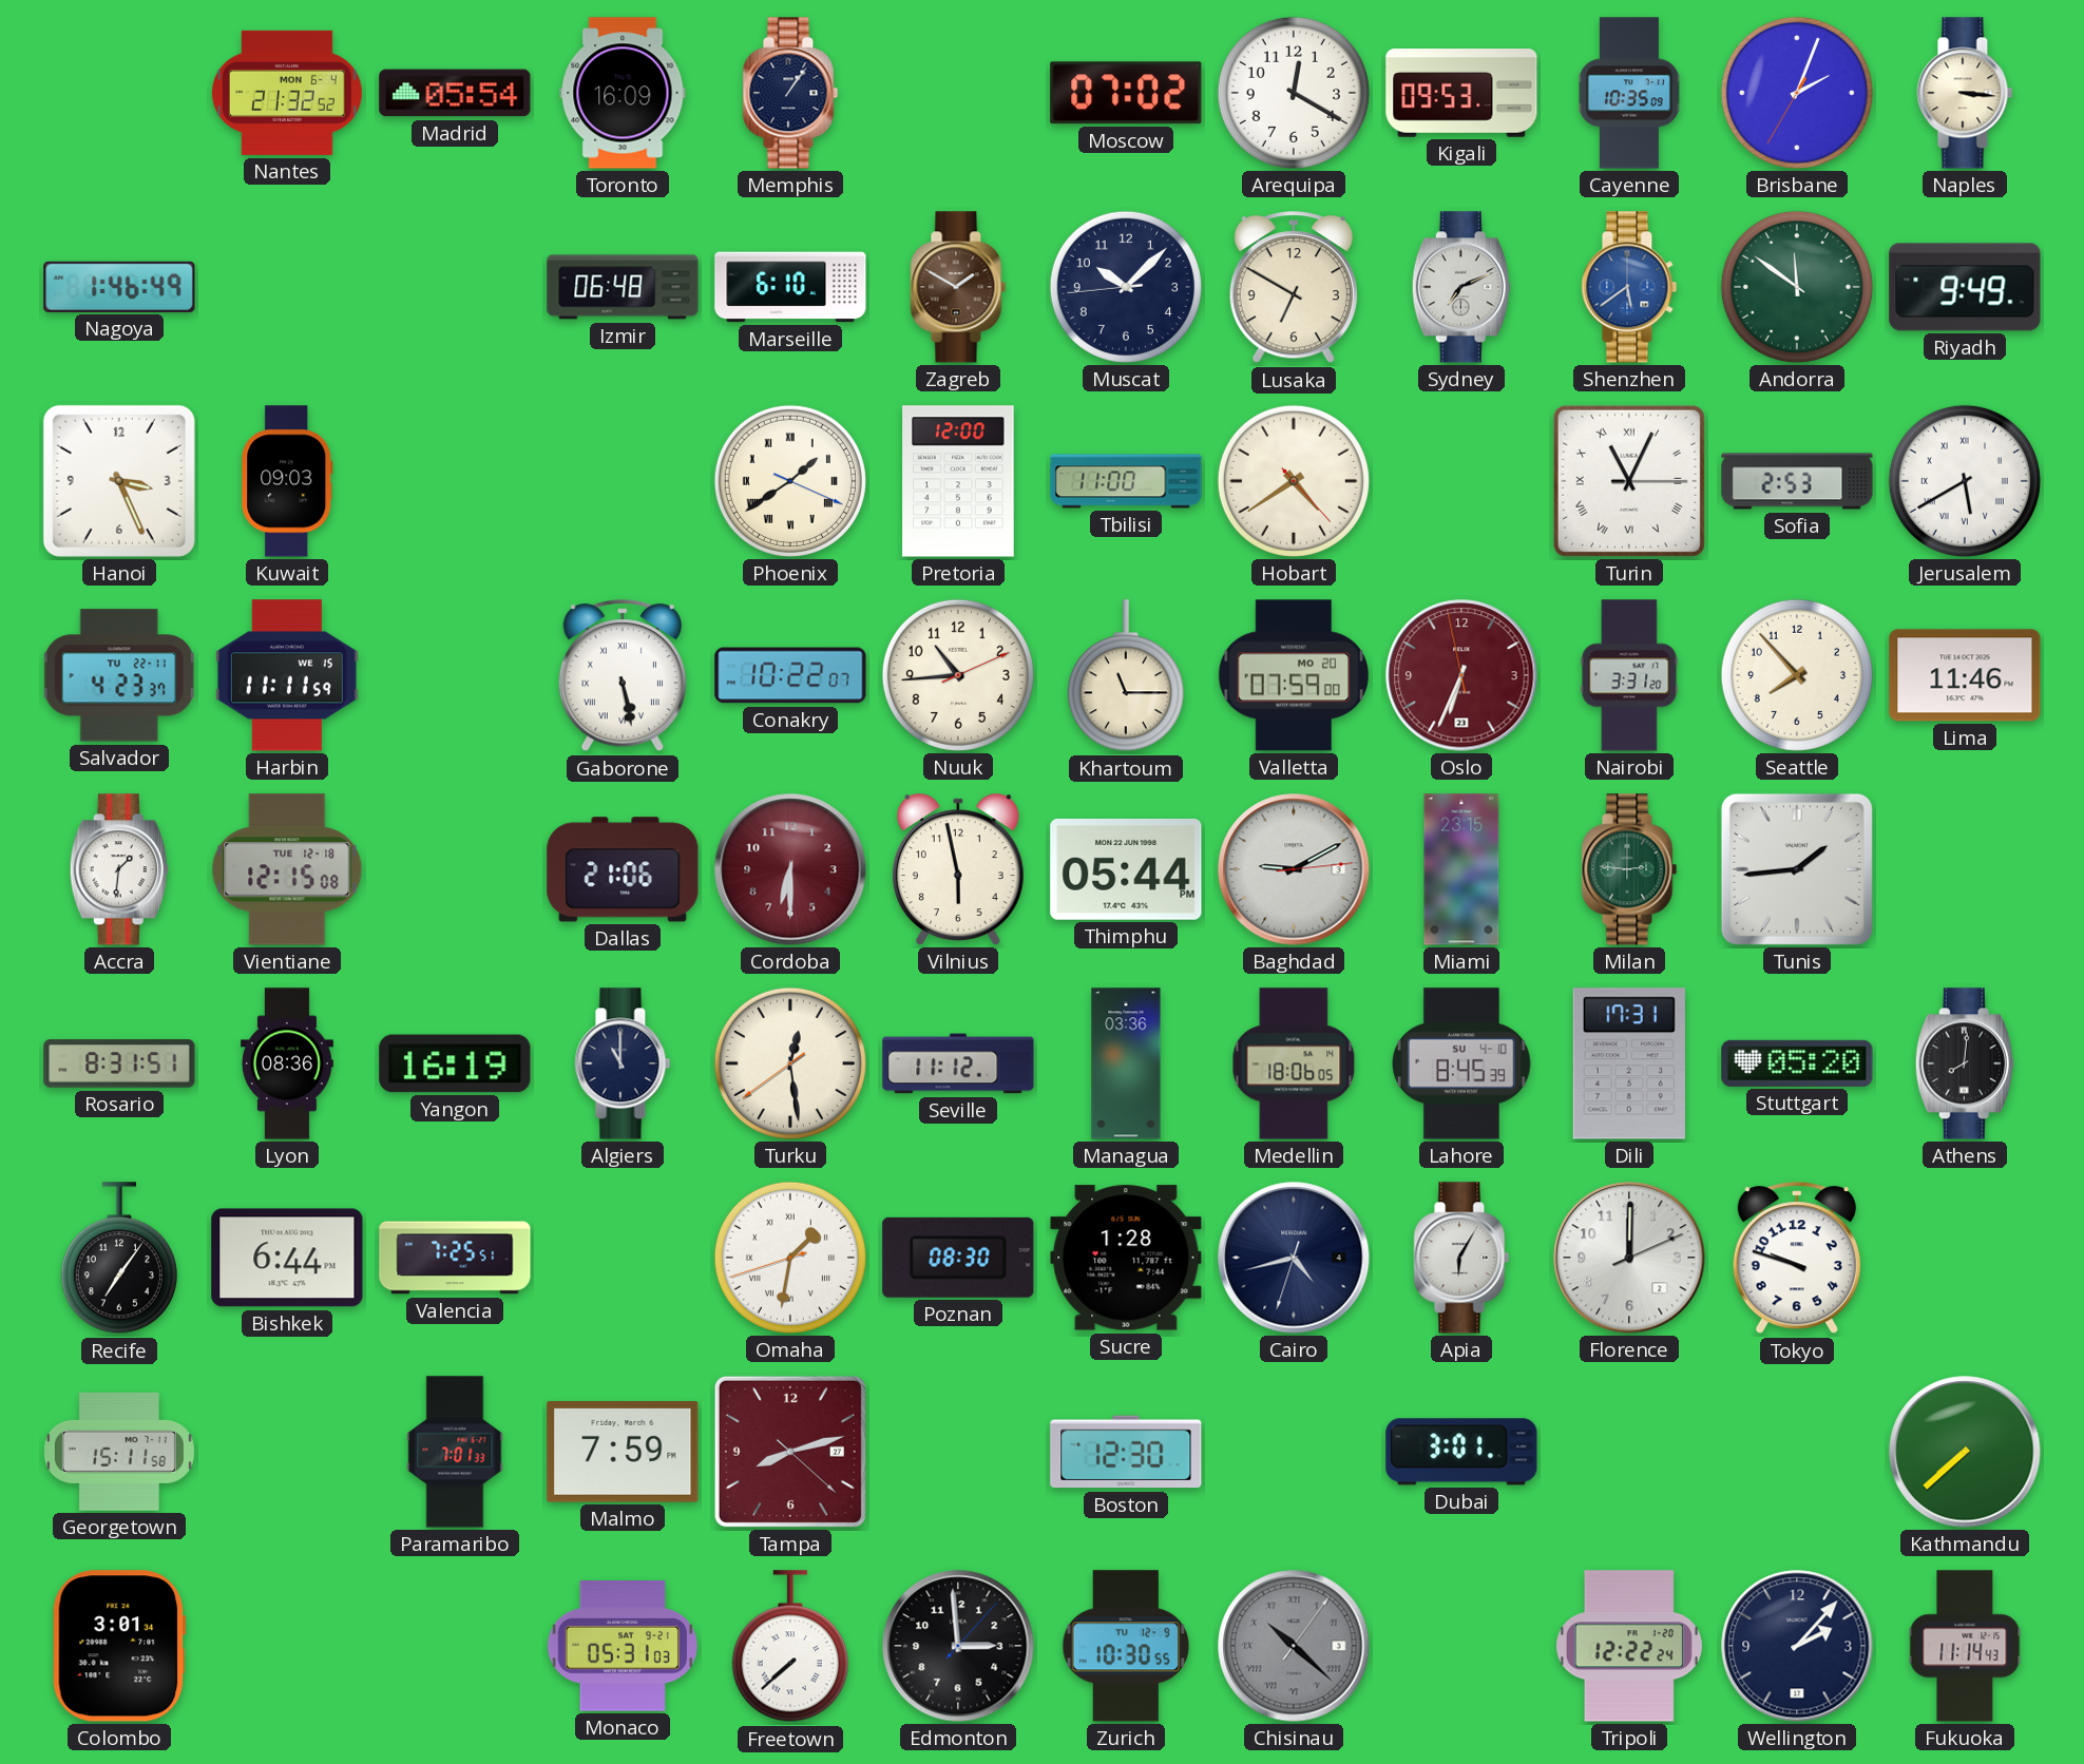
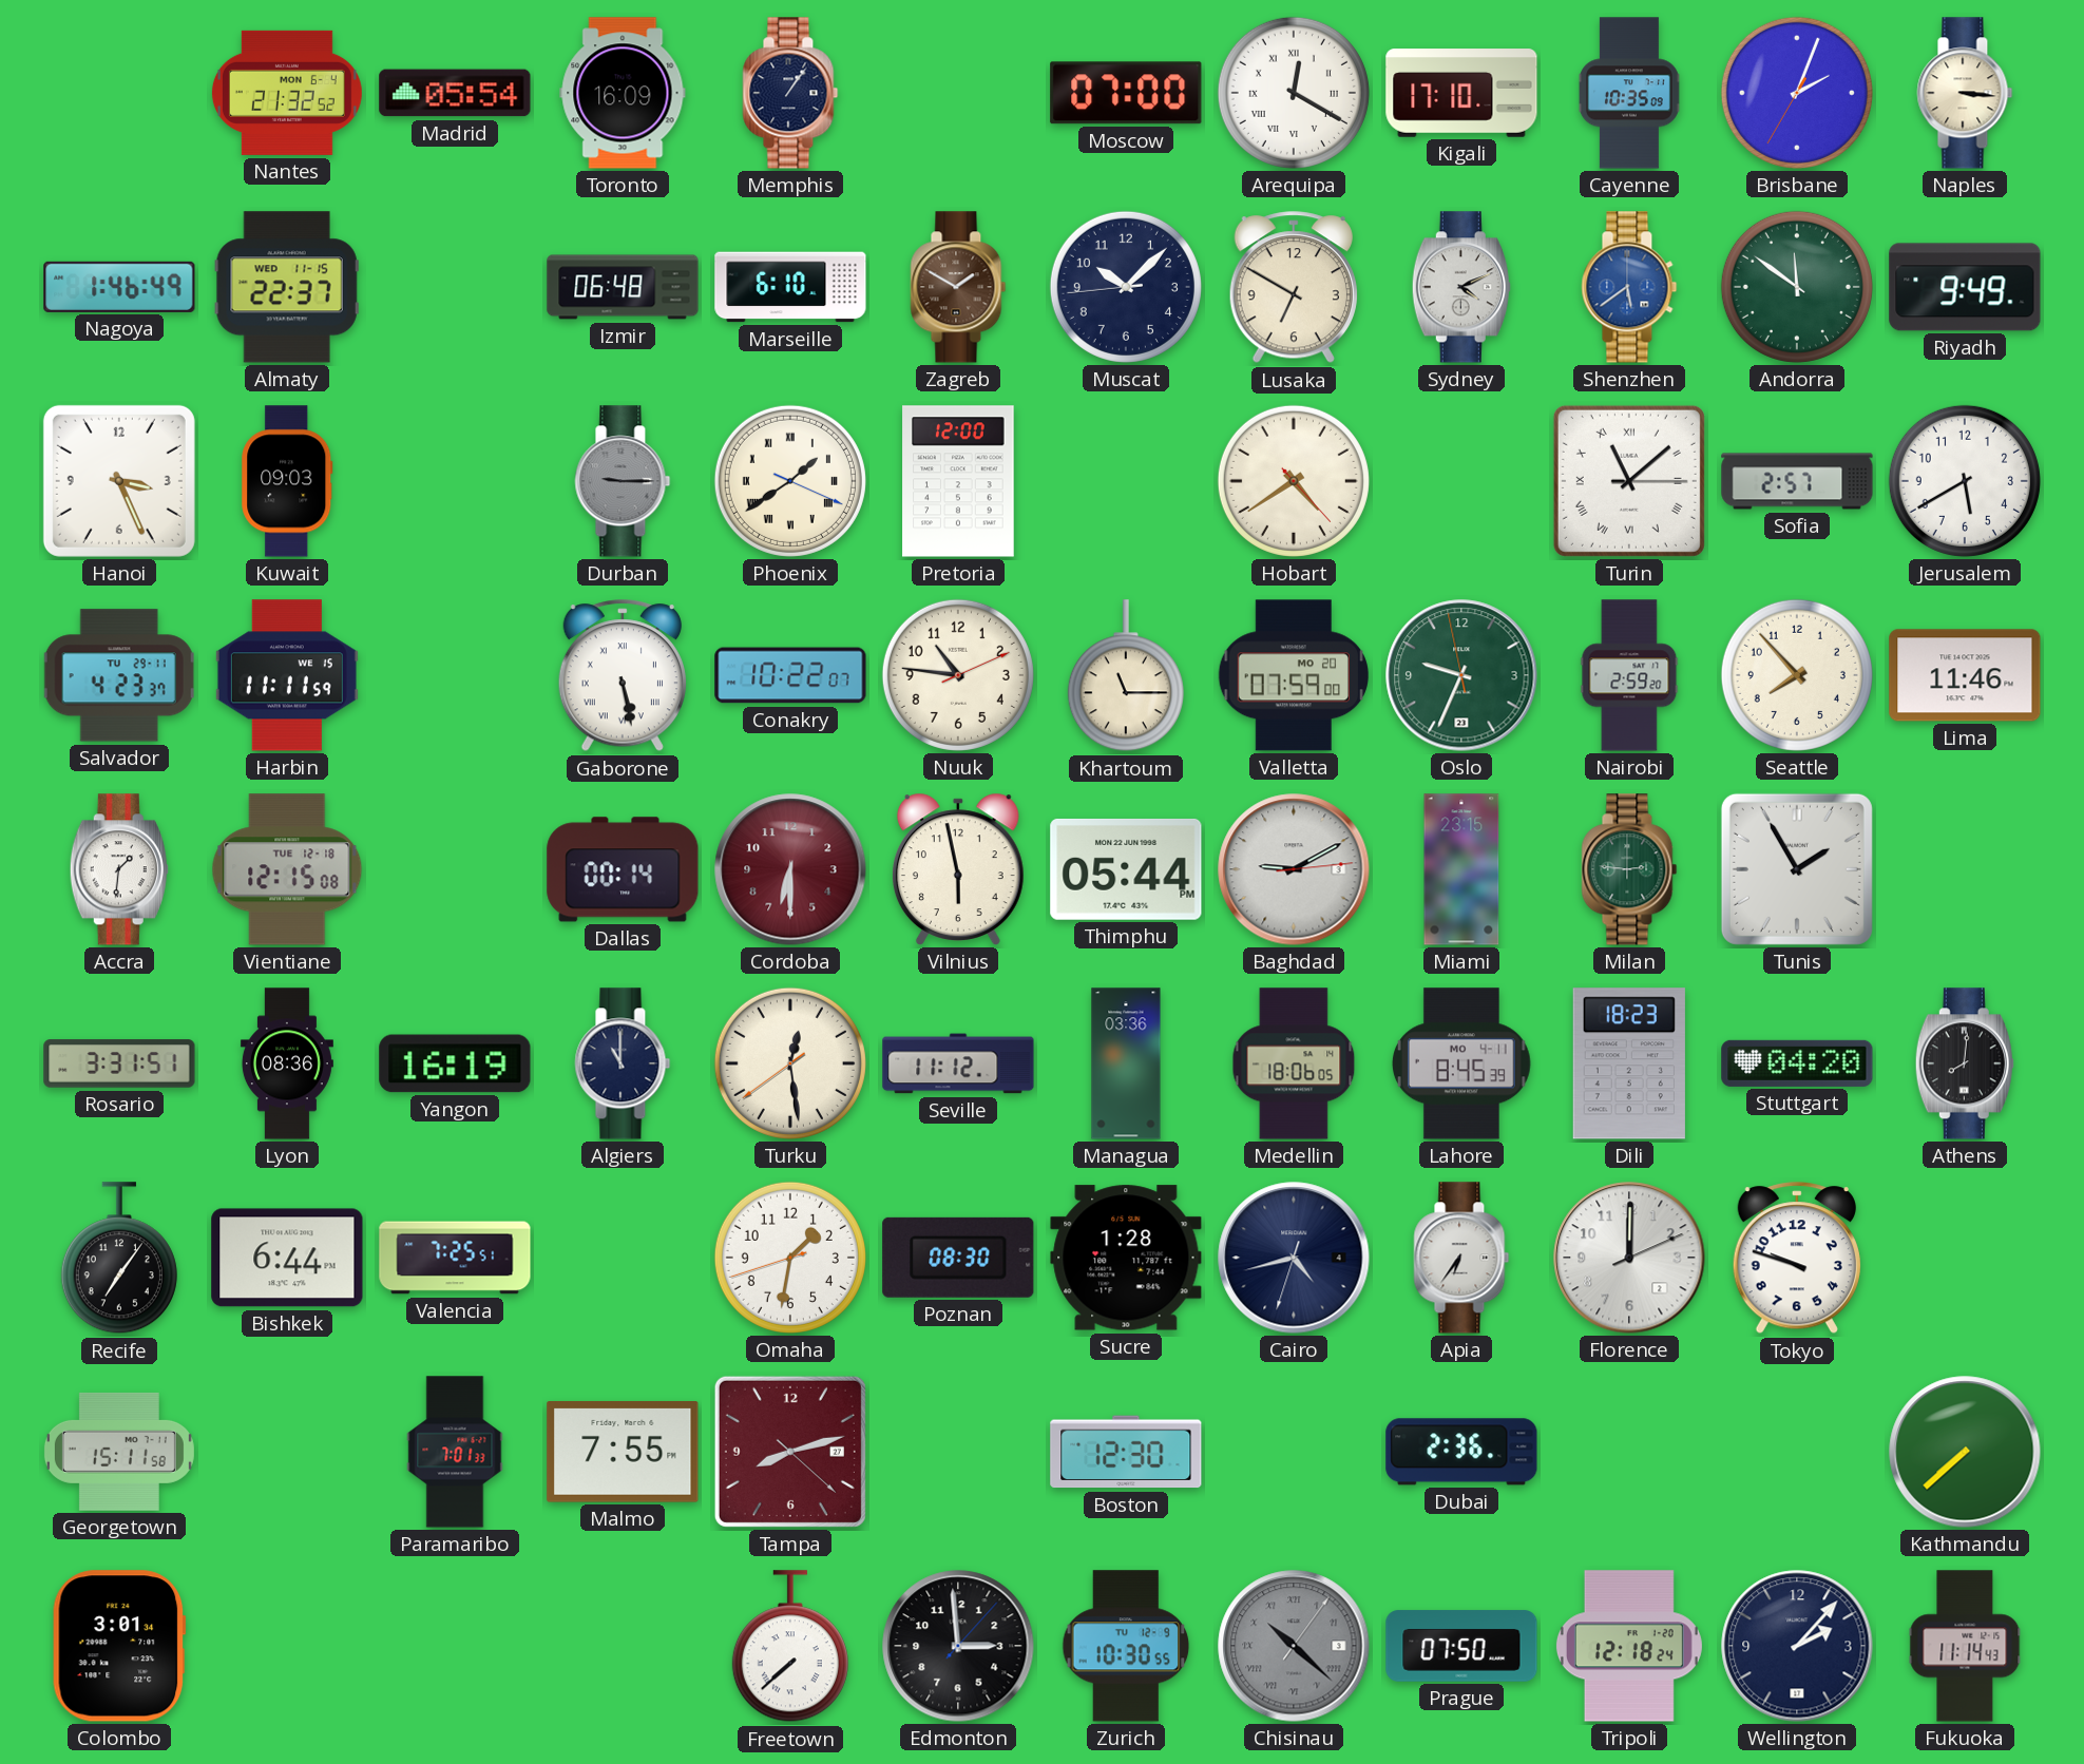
Moscow: 07:02 -> 07:00
Arequipa numerals: Arabic -> Roman
Kigali: 09:53 -> 17:10
Almaty: none -> 22:37
Sydney: 7:11 -> 4:11
Durban: none -> 9:15
Tbilisi: 11:00 -> none
Turin: 11:04 -> 11:08
Sofia: 2:53 -> 2:57
Jerusalem numerals: Roman -> Arabic
Salvador date: TU 22-11 -> TU 29-11
Nuuk: 10:44 -> 10:46
Oslo: 6:33 -> 9:33
Oslo dial: burgundy -> green
Nairobi: 3:31 -> 2:59
Dallas: 21:06 -> 00:14
Tunis: 1:44 -> 1:55
Rosario: 8:31 -> 3:31
Lahore date: SU 4-10 -> MO 4-11
Dili: 17:31 -> 18:23
Stuttgart: 05:20 -> 04:20
Omaha numerals: Roman -> Arabic
Apia: 6:05 -> 6:36
Malmo: 7:59 -> 7:55
Dubai: 3:01 -> 2:36
Monaco: 05:31 -> none
Prague: none -> 07:50
Tripoli: 12:22 -> 12:18
